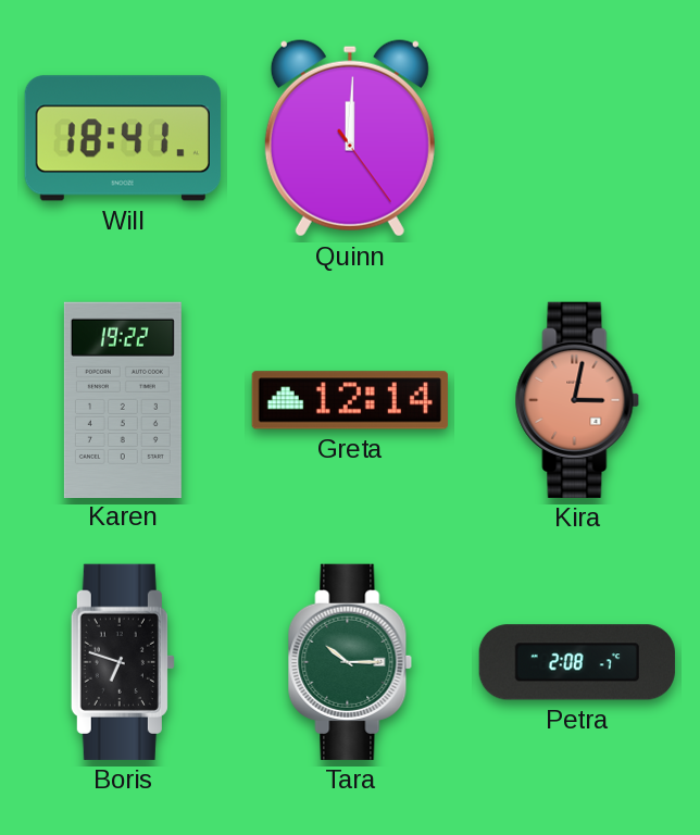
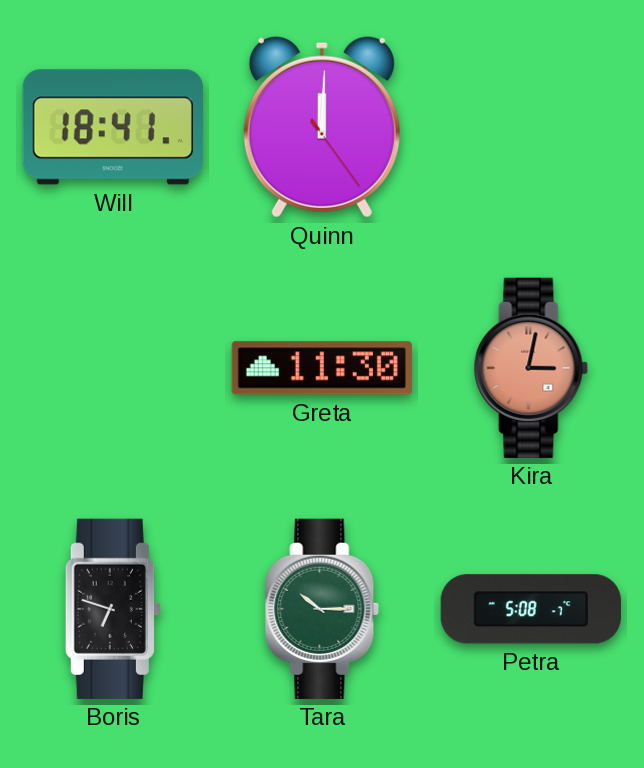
Karen: 19:22 -> none
Greta: 12:14 -> 11:30
Petra: 2:08 -> 5:08
